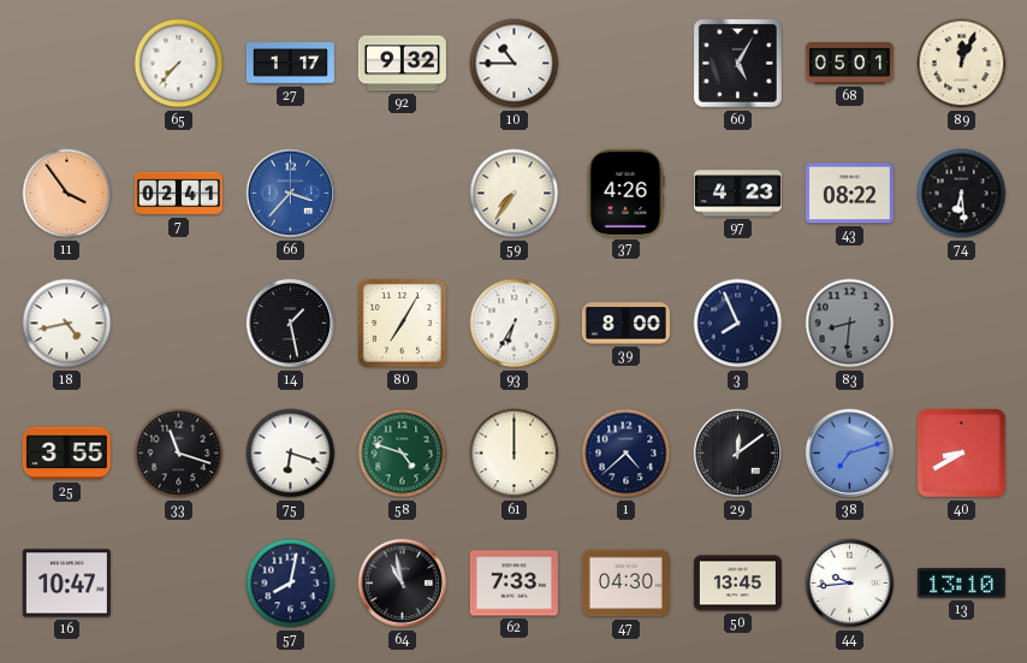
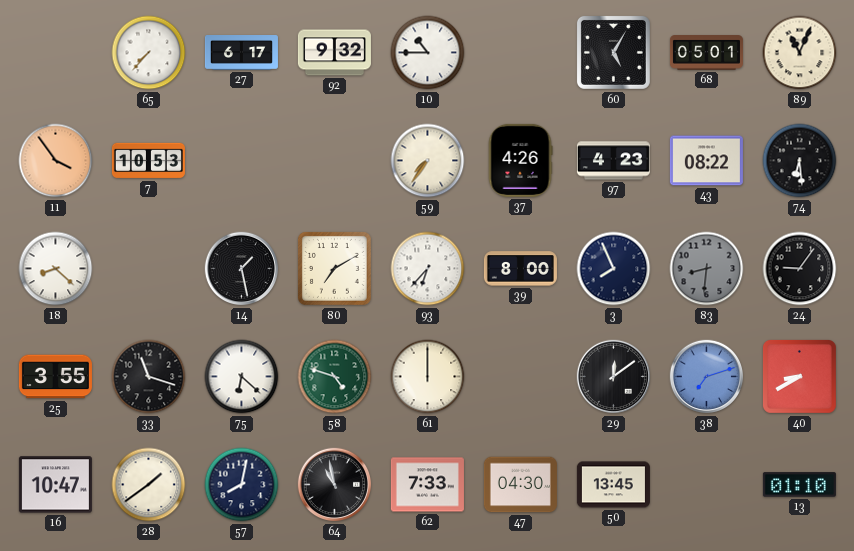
27: 1:17 -> 6:17
89: 12:04 -> 11:04
7: 02:41 -> 10:53
66: 3:37 -> none
18: 4:43 -> 8:22
80: 7:05 -> 7:10
93: 6:35 -> 6:37
24: none -> 9:06
75: 6:18 -> 6:22
1: 4:38 -> none
28: none -> 1:39
44: 9:44 -> none
13: 13:10 -> 01:10
